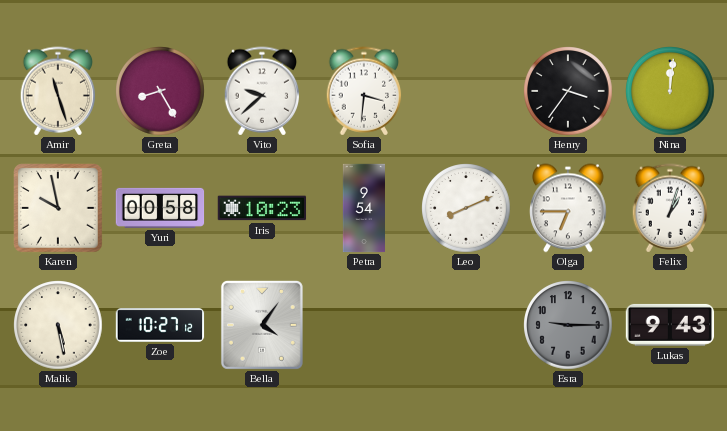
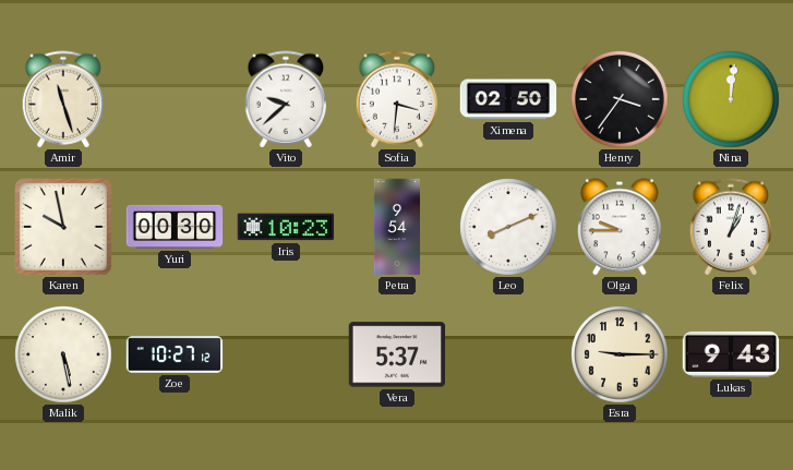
Greta: 8:25 -> none
Ximena: none -> 02:50
Yuri: 00:58 -> 00:30
Olga: 6:45 -> 9:45
Bella: 4:06 -> none
Vera: none -> 5:37
Esra dial: grey -> cream
